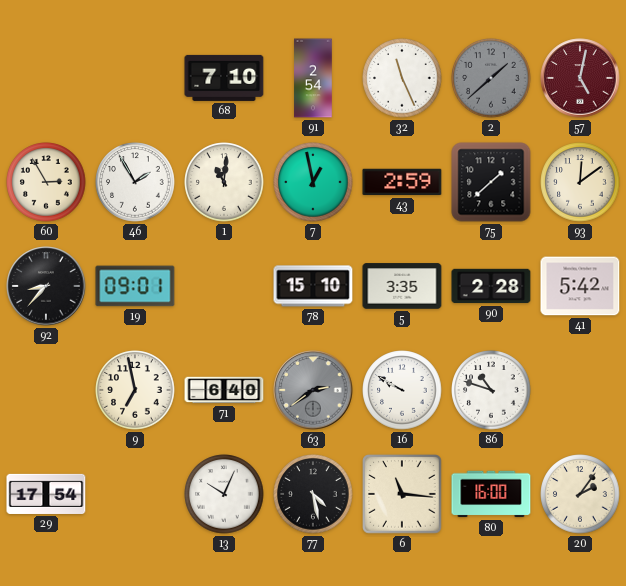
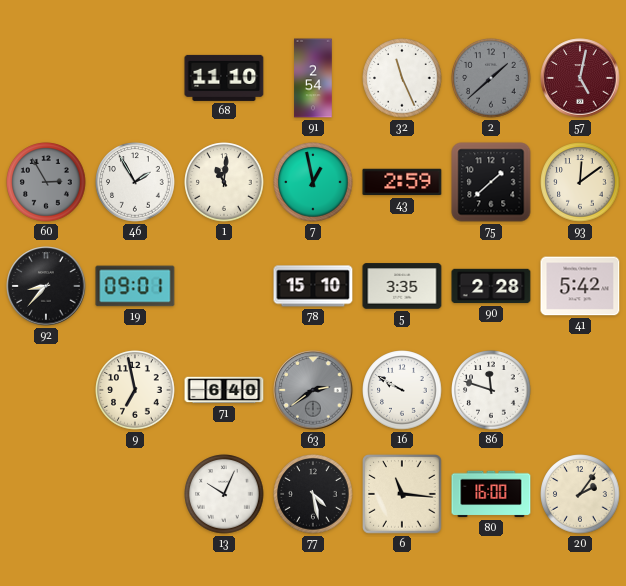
68: 7:10 -> 11:10
60 dial: cream -> grey
86: 10:48 -> 11:48
29: 17:54 -> none
